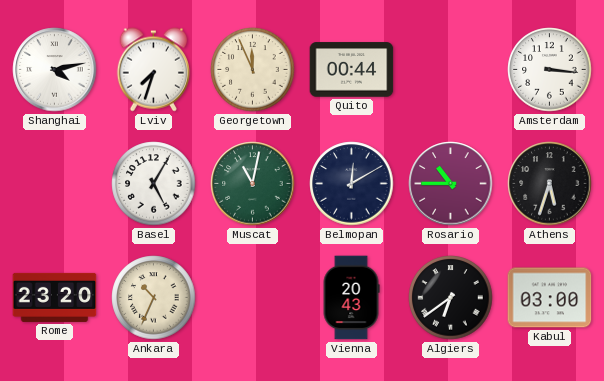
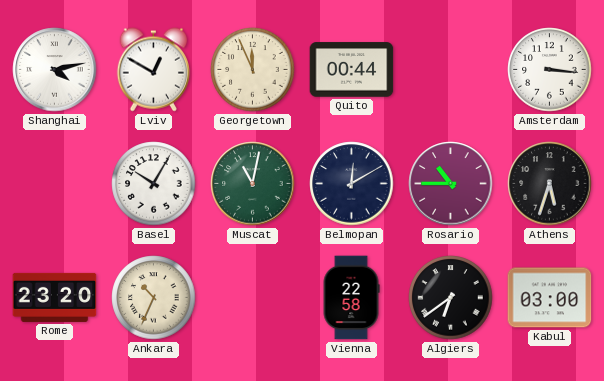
Lviv: 7:33 -> 12:50
Basel: 5:05 -> 10:05
Vienna: 20:43 -> 22:58
